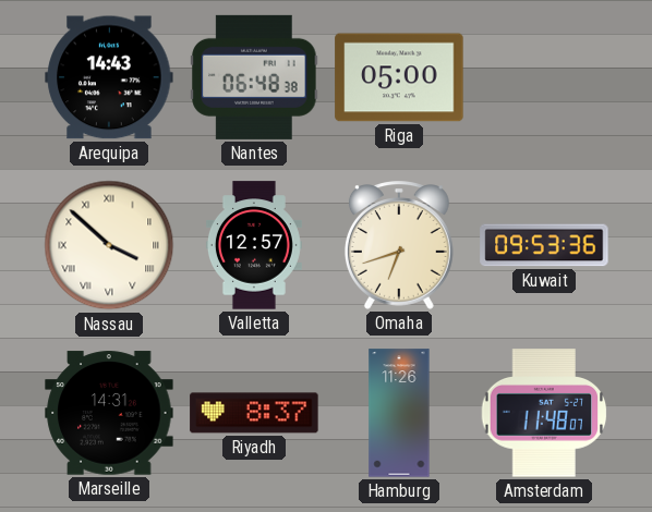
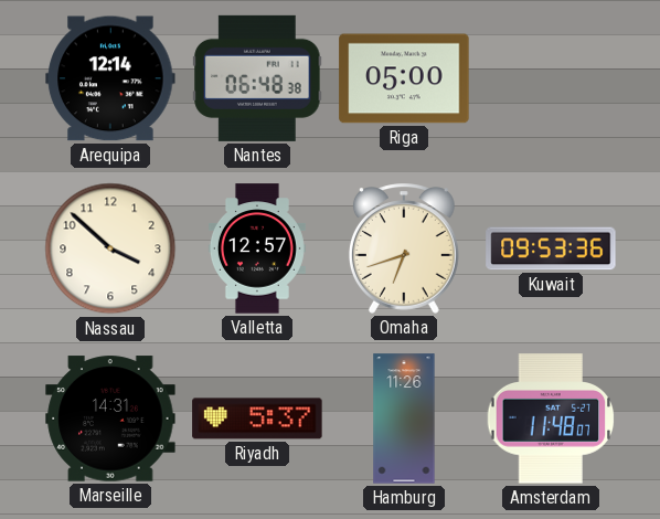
Arequipa: 14:43 -> 12:14
Nassau numerals: Roman -> Arabic
Riyadh: 8:37 -> 5:37
